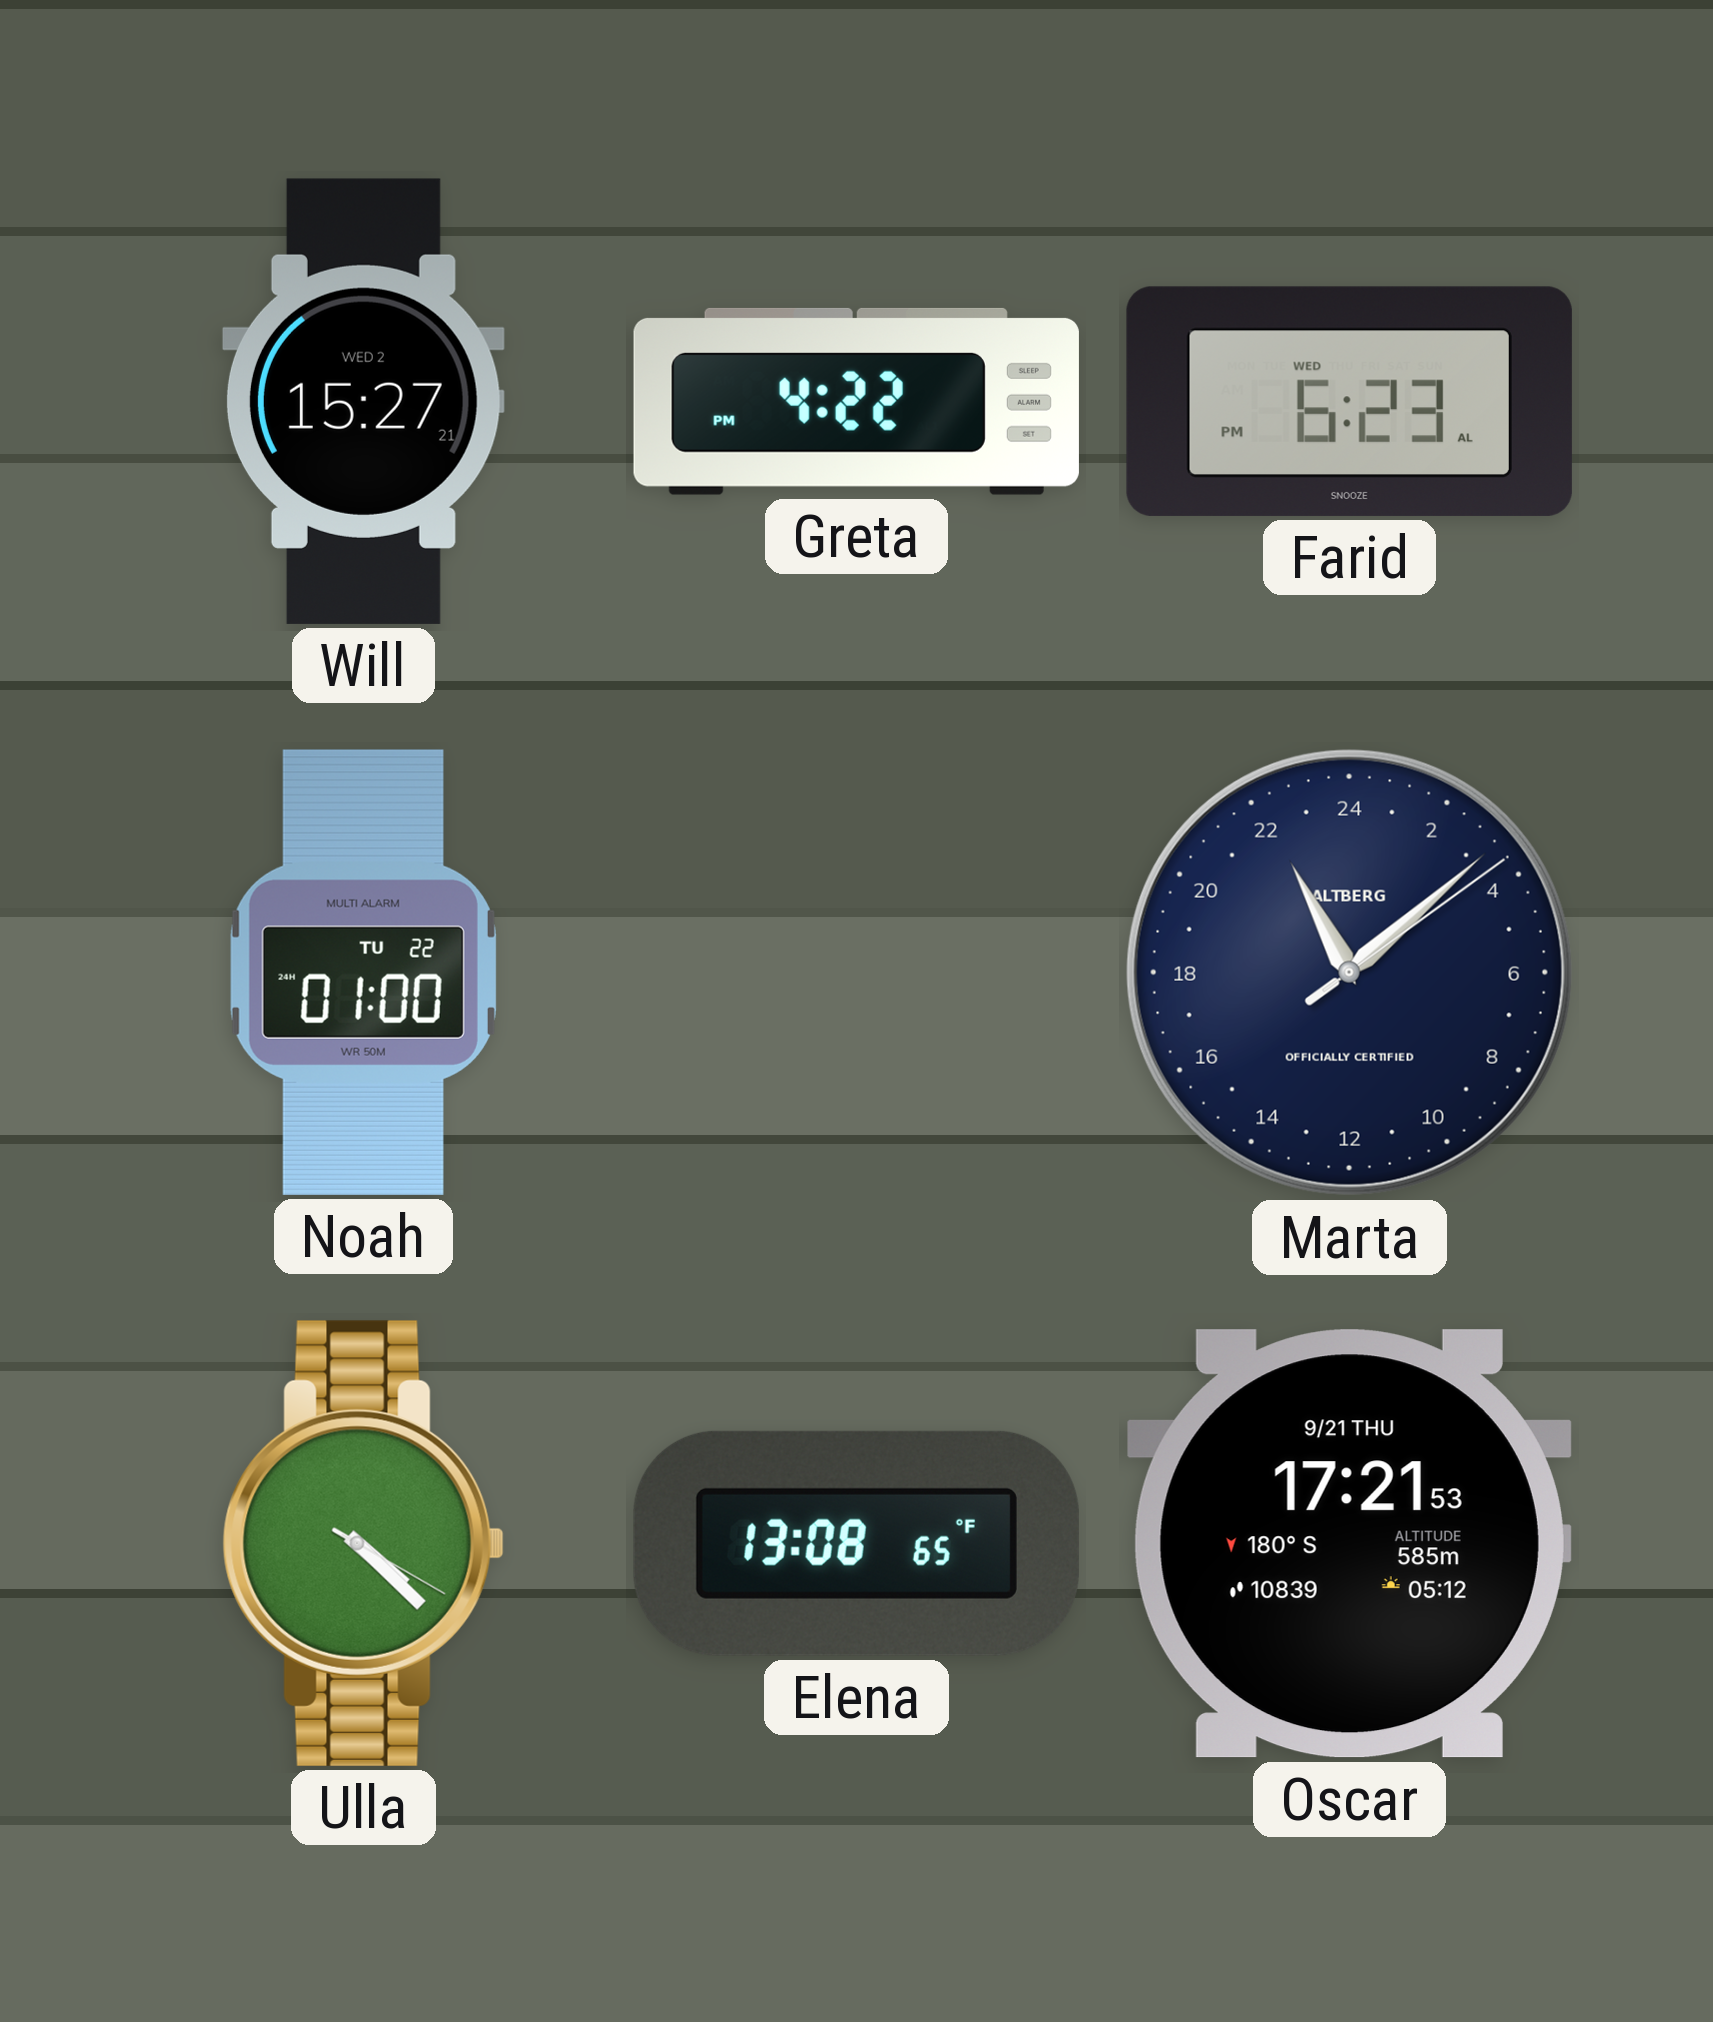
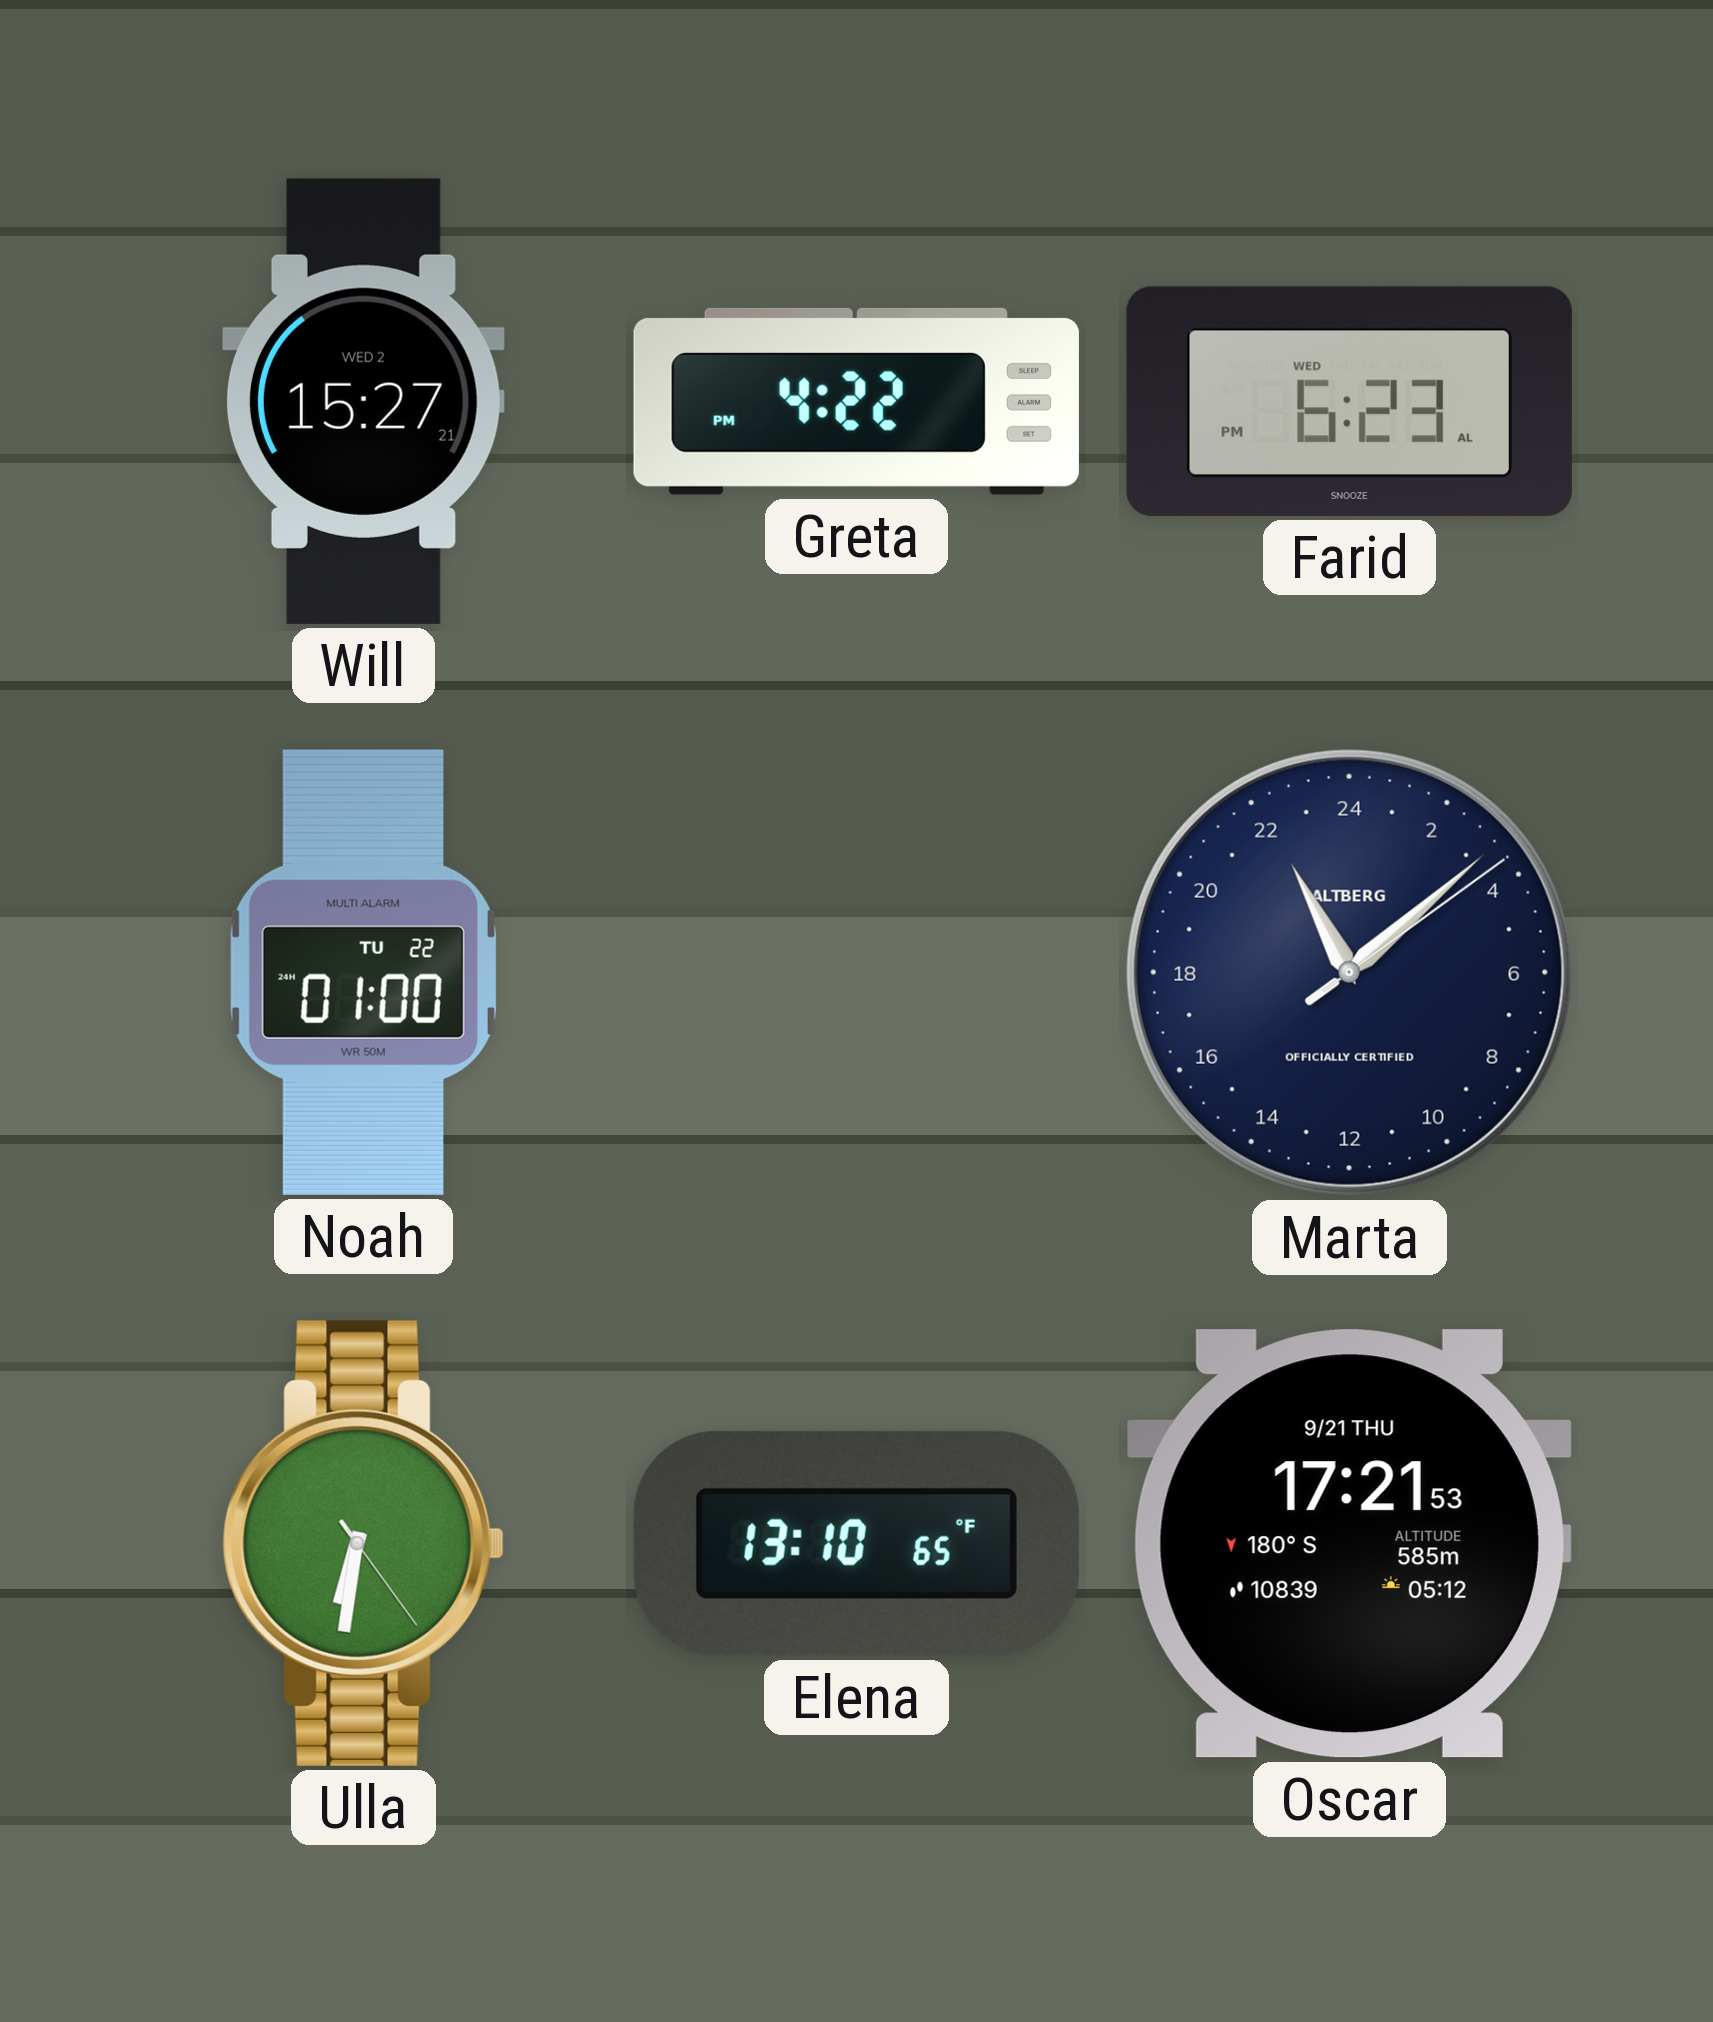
Ulla: 4:22 -> 6:31
Elena: 13:08 -> 13:10
